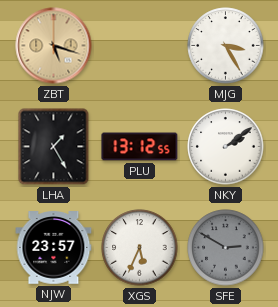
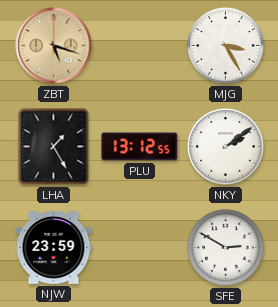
NJW: 23:57 -> 23:59
XGS: 5:34 -> none
SFE dial: grey -> white
